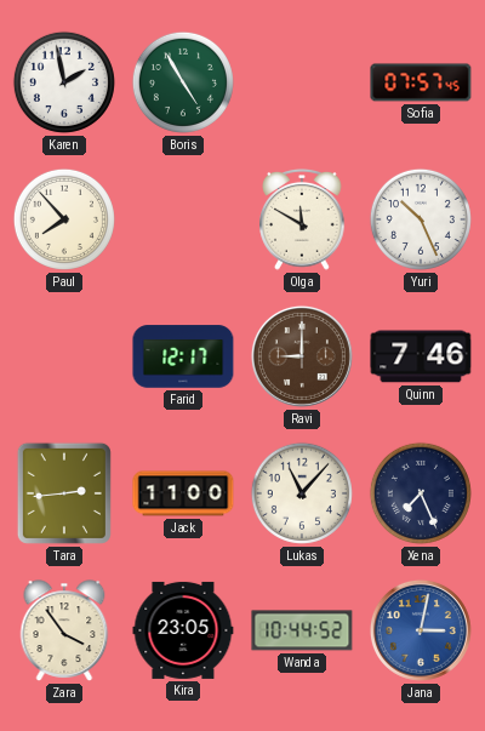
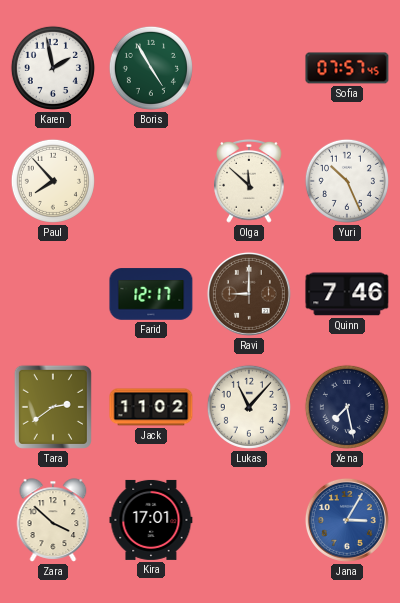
Olga: 11:50 -> 11:52
Tara: 2:44 -> 2:39
Jack: 11:00 -> 11:02
Xena: 7:26 -> 7:28
Zara: 3:54 -> 3:52
Kira: 23:05 -> 17:01
Wanda: 10:44 -> none
Jana: 3:02 -> 3:05
